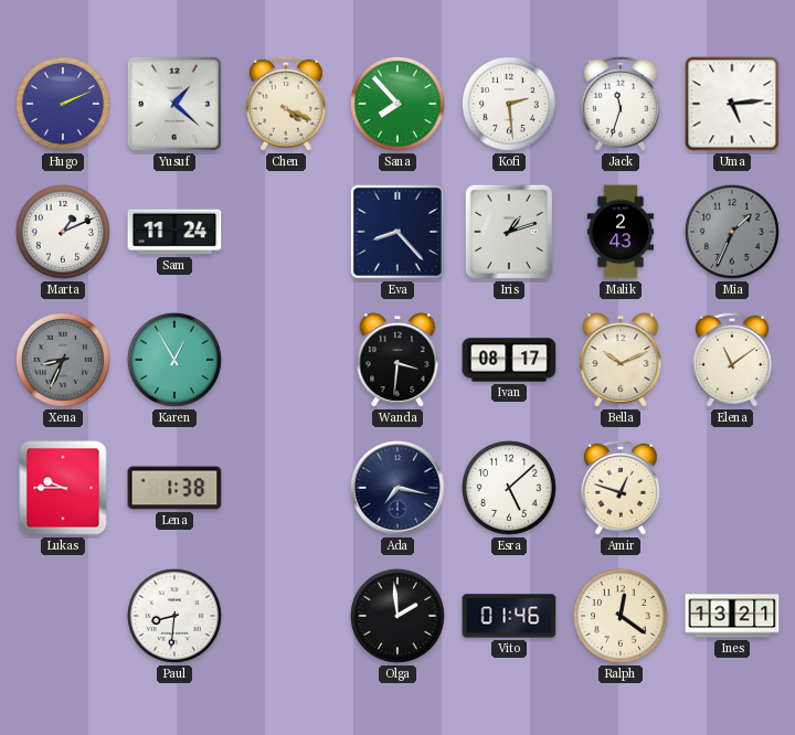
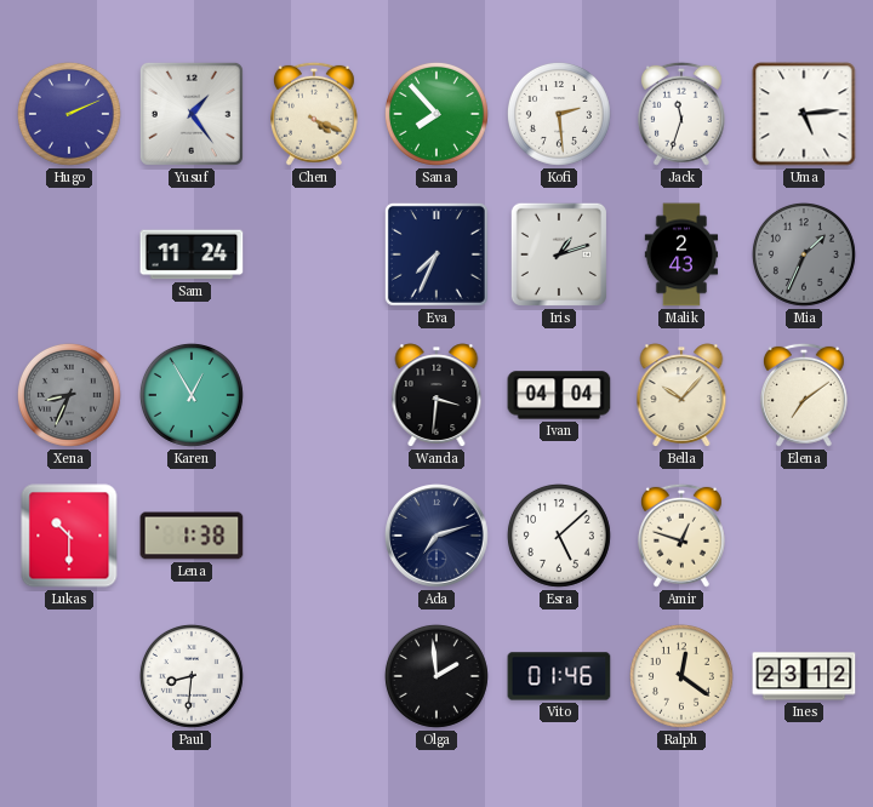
Yusuf: 1:22 -> 1:24
Marta: 1:11 -> none
Eva: 8:23 -> 7:34
Ivan: 08:17 -> 04:04
Bella: 10:11 -> 10:07
Elena: 11:09 -> 7:09
Lukas: 9:45 -> 10:30
Ada: 7:17 -> 7:12
Ines: 13:21 -> 23:12
